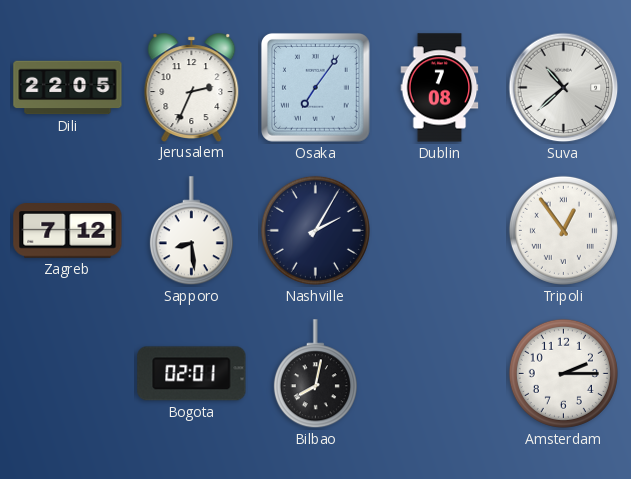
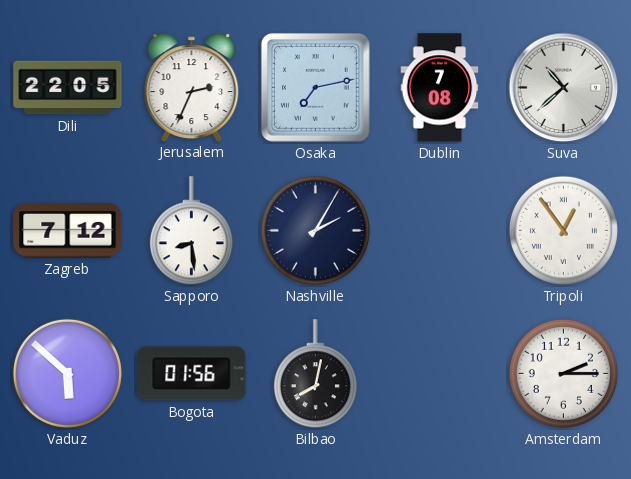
Osaka: 7:06 -> 7:13
Vaduz: none -> 5:52
Bogota: 02:01 -> 01:56
